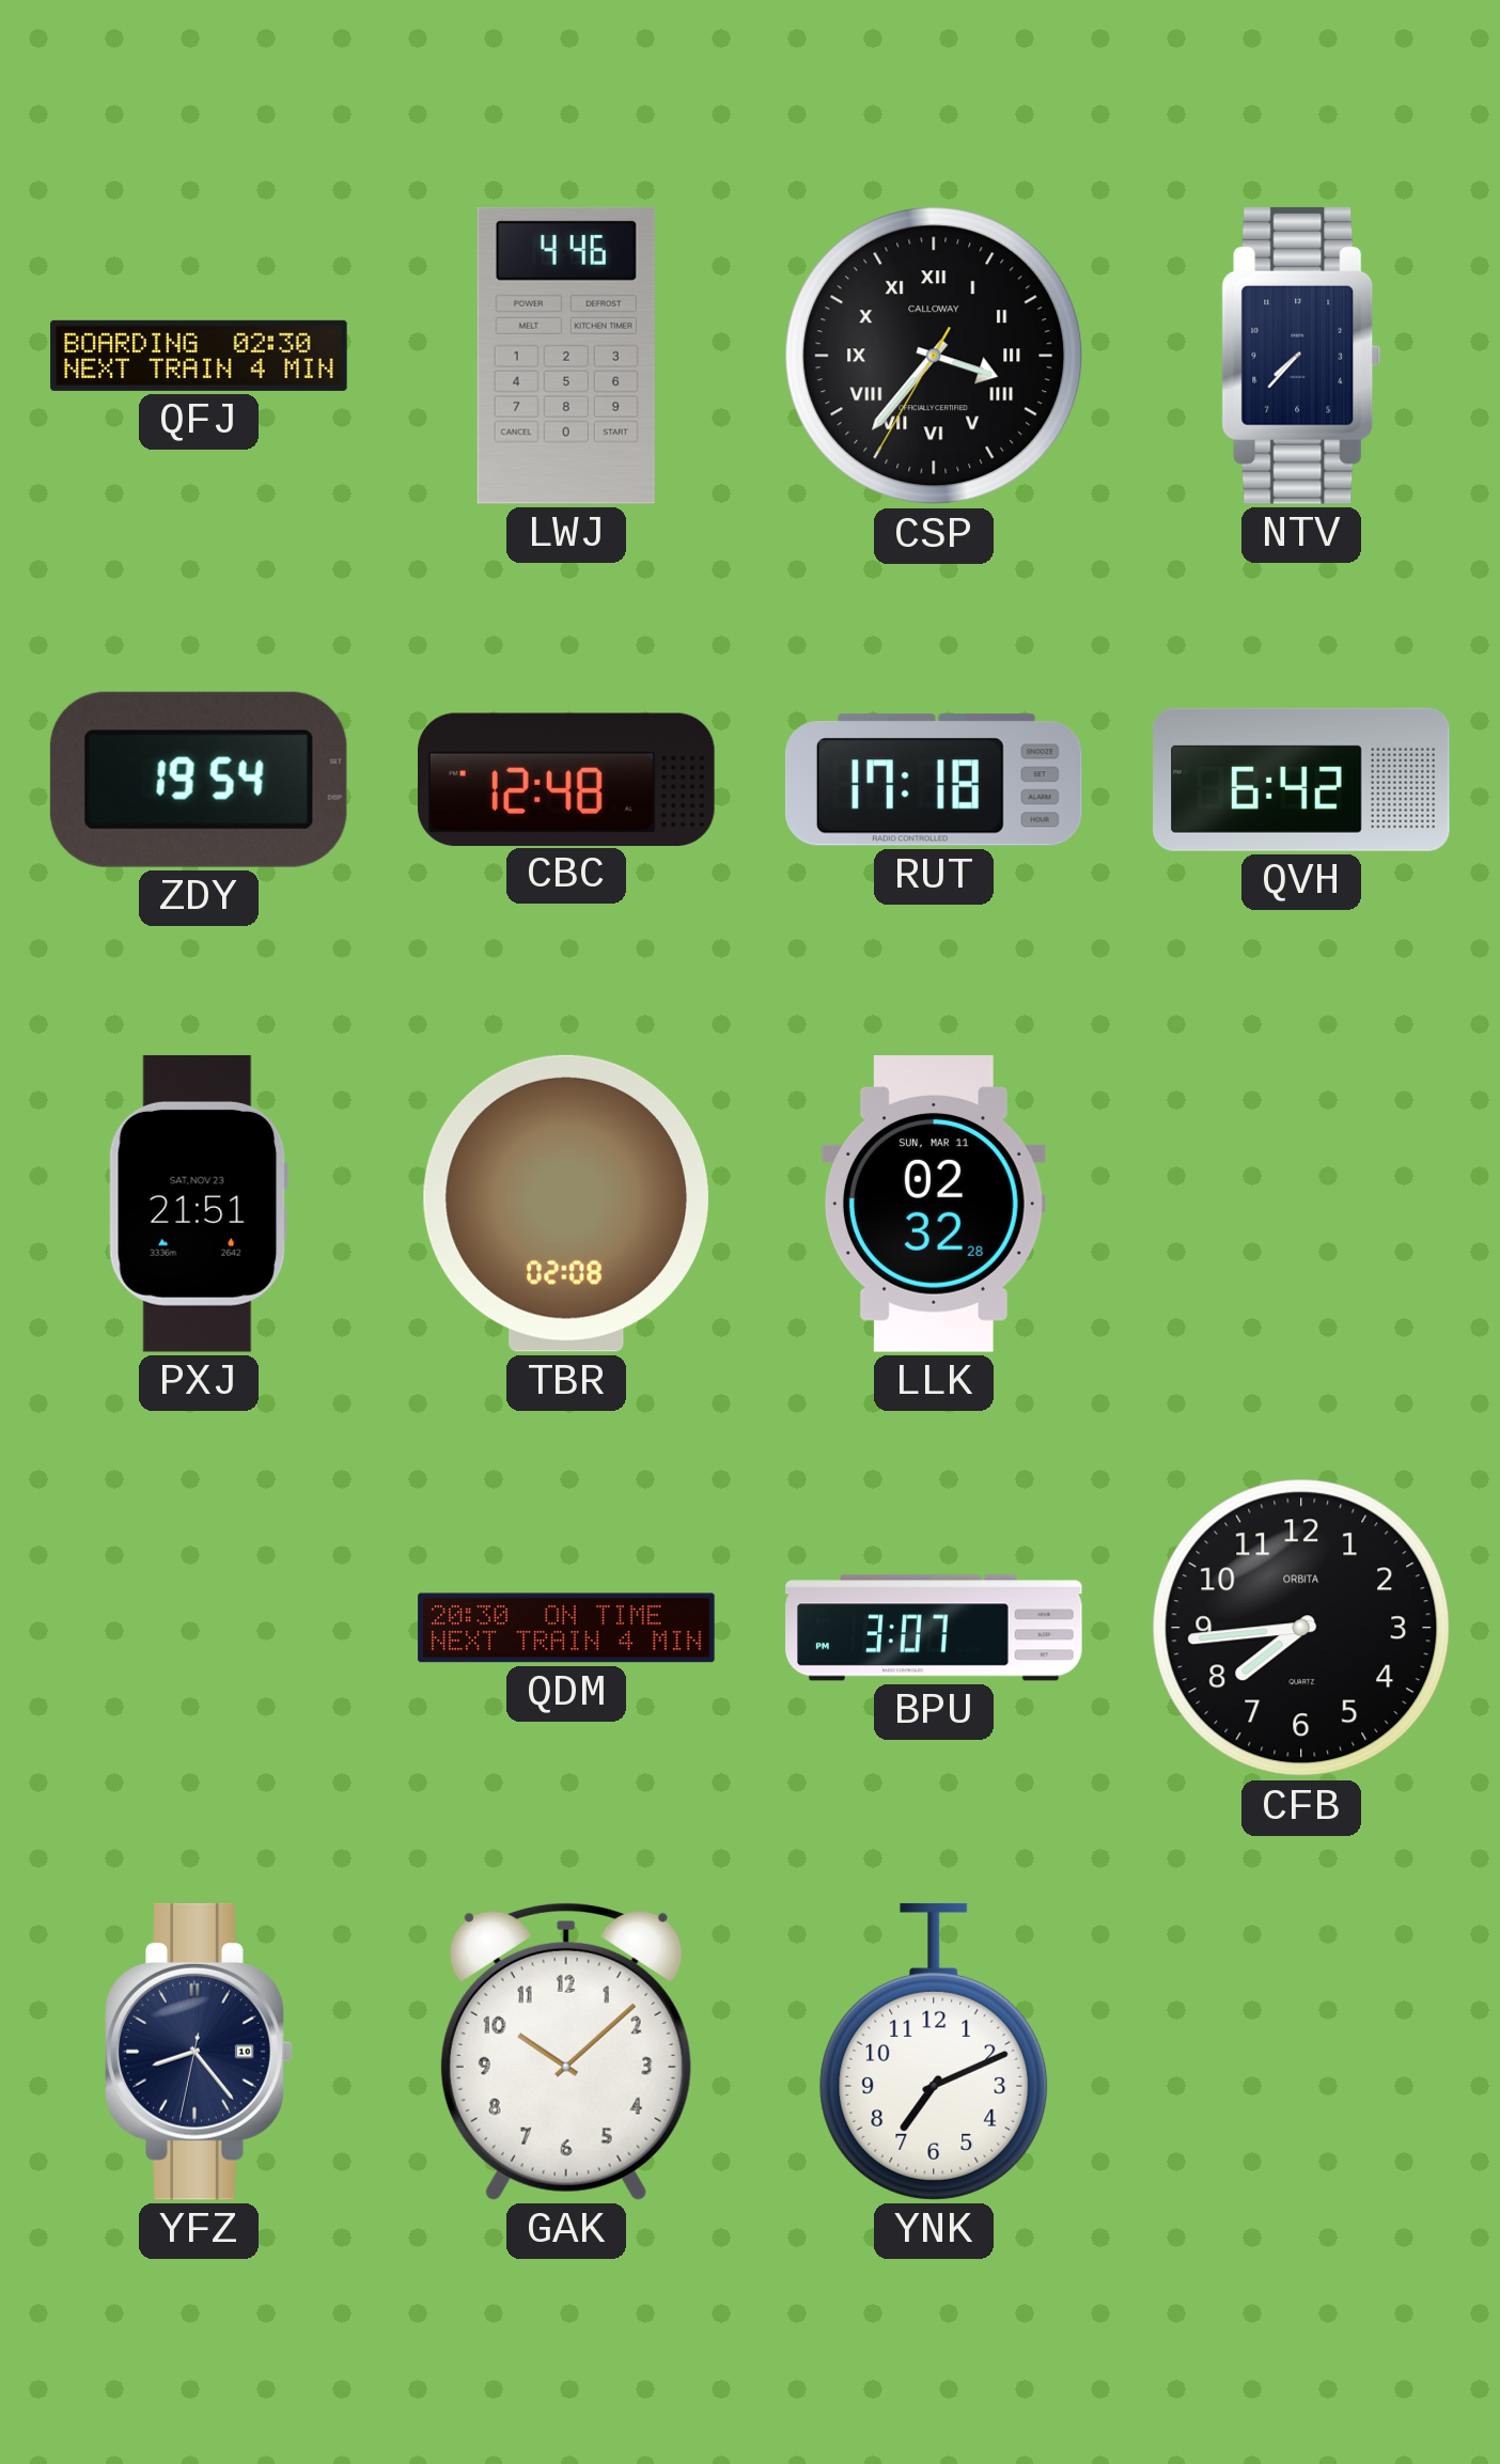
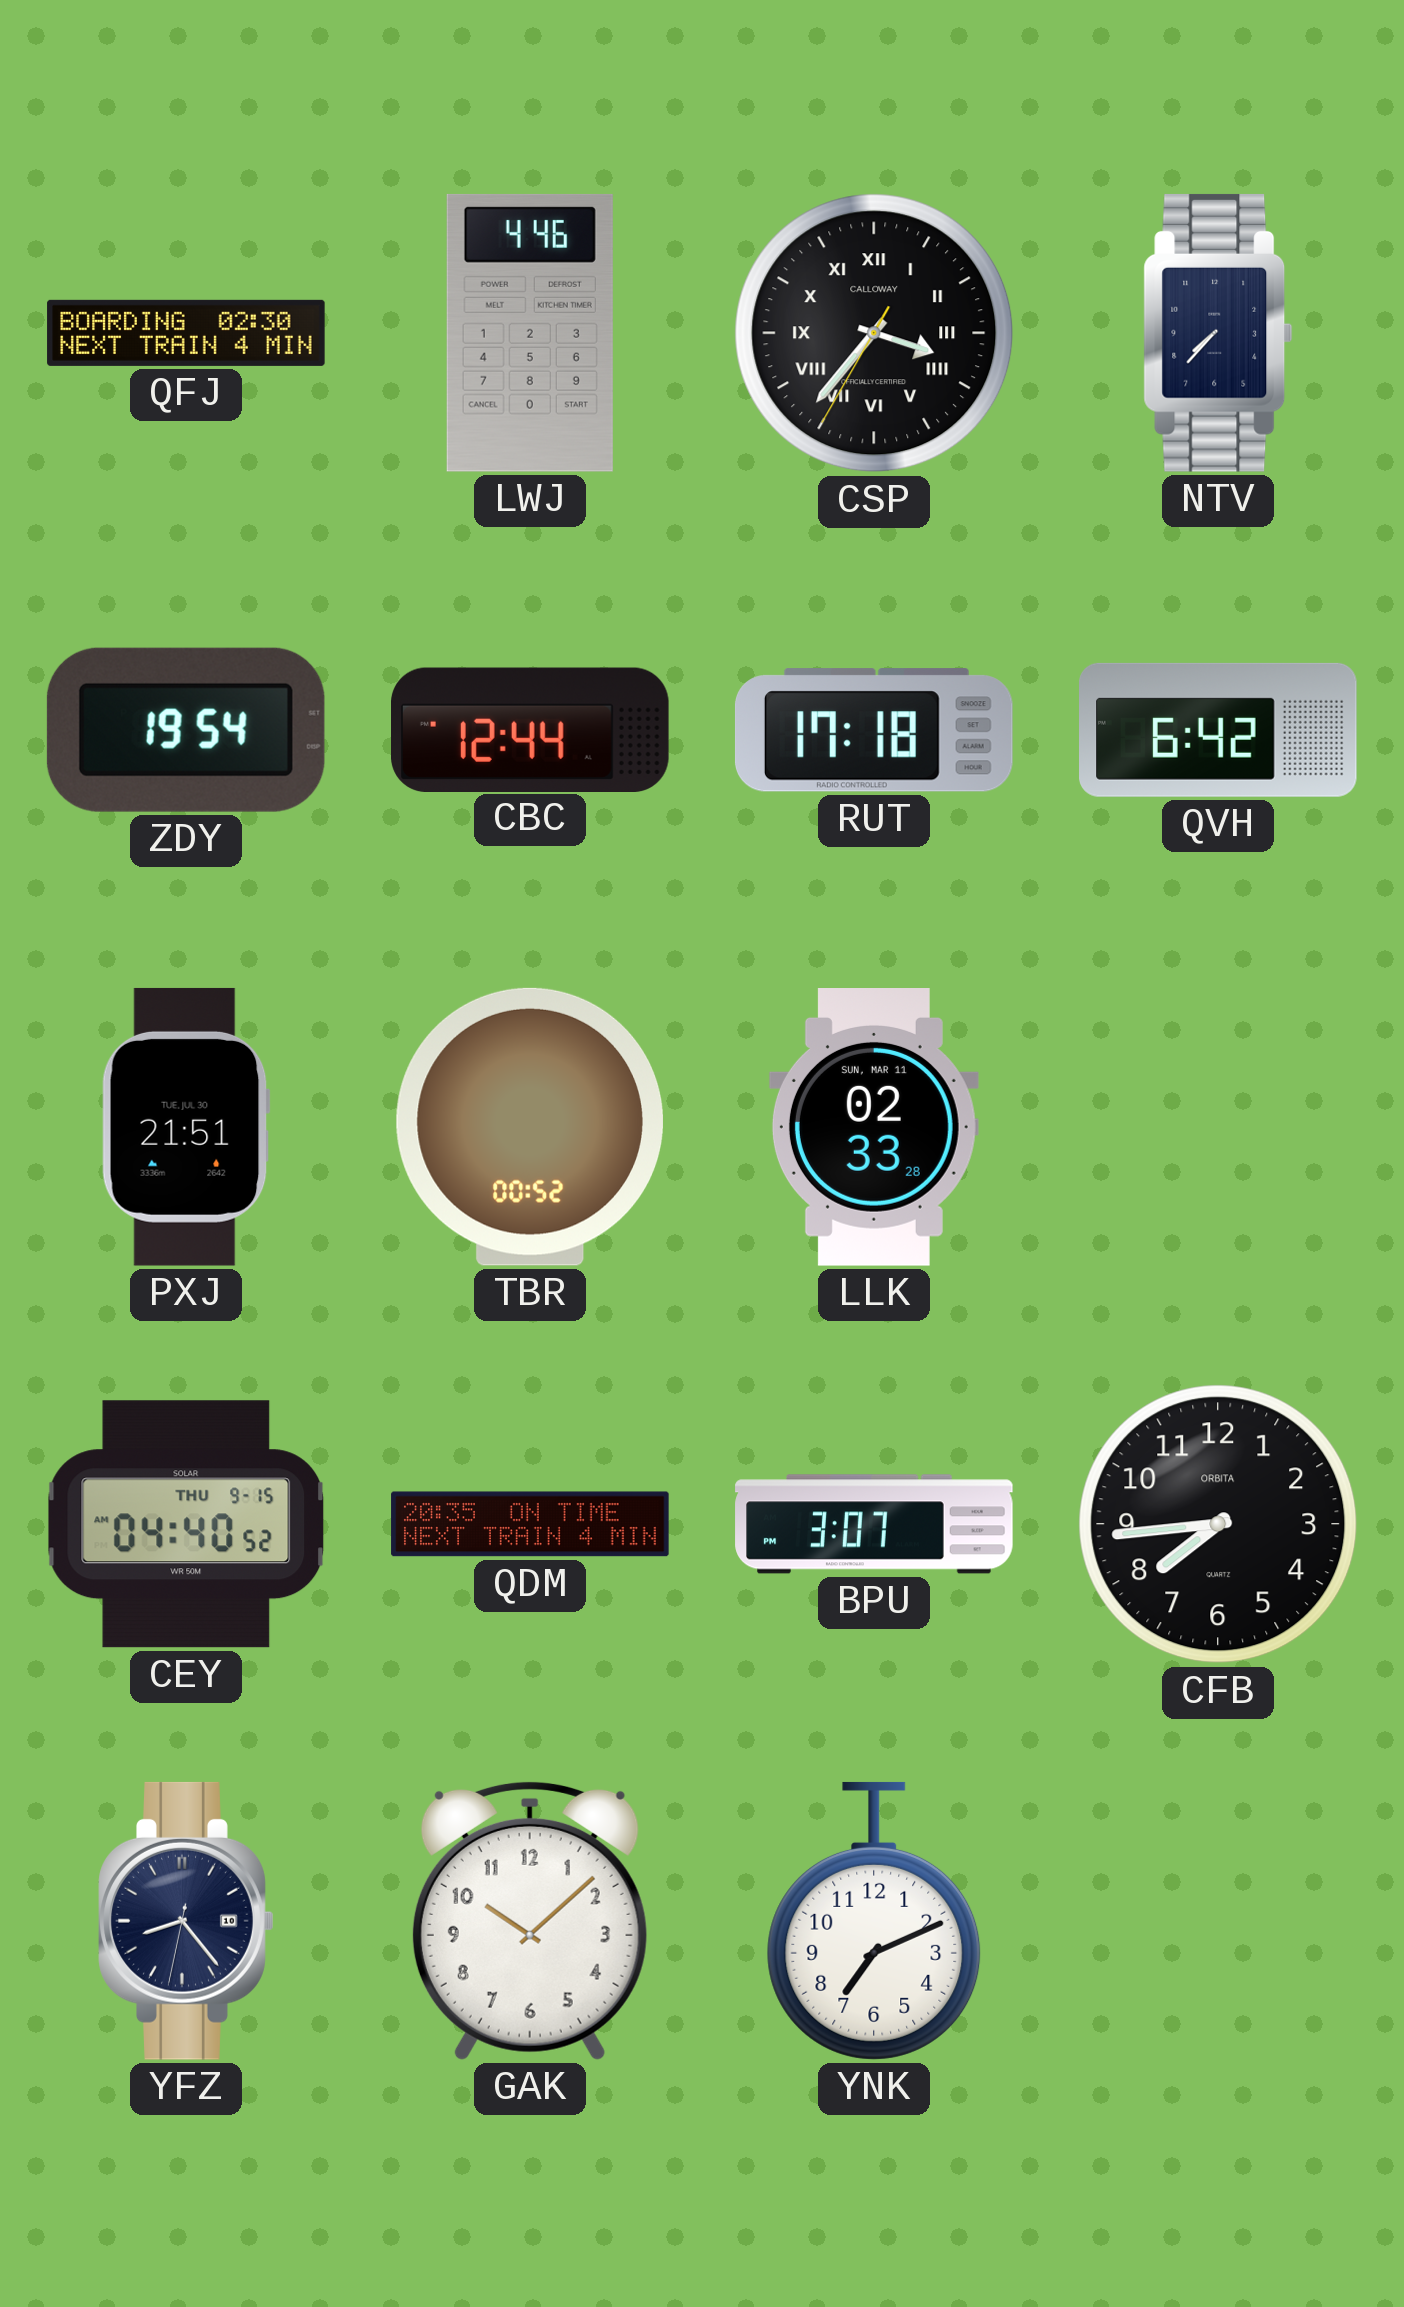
CBC: 12:48 -> 12:44
PXJ date: SAT, NOV 23 -> TUE, JUL 30
TBR: 02:08 -> 00:52
LLK: 02:32 -> 02:33
CEY: none -> 04:40
QDM: 20:30 -> 20:35
